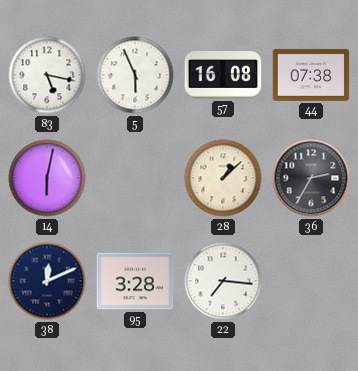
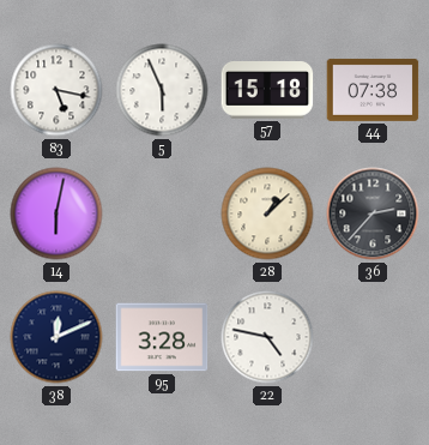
57: 16:08 -> 15:18
36: 2:35 -> 2:37
22: 7:16 -> 4:47
